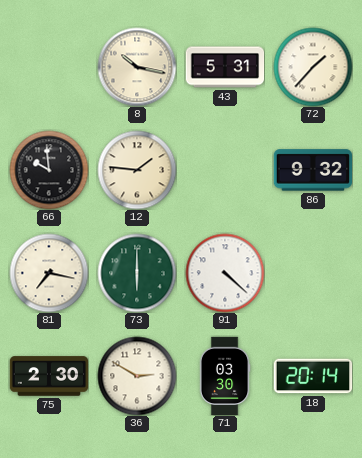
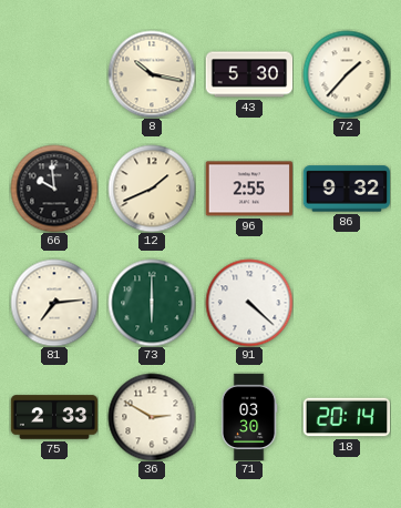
43: 5:31 -> 5:30
12: 1:46 -> 1:41
96: none -> 2:55
81: 7:17 -> 7:14
75: 2:30 -> 2:33
